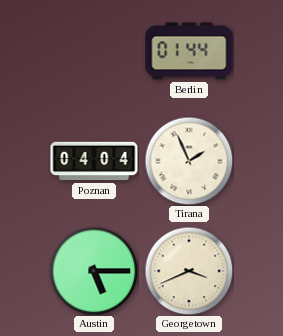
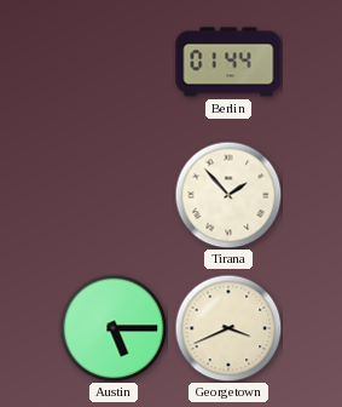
Poznan: 04:04 -> none
Tirana: 1:56 -> 1:53
